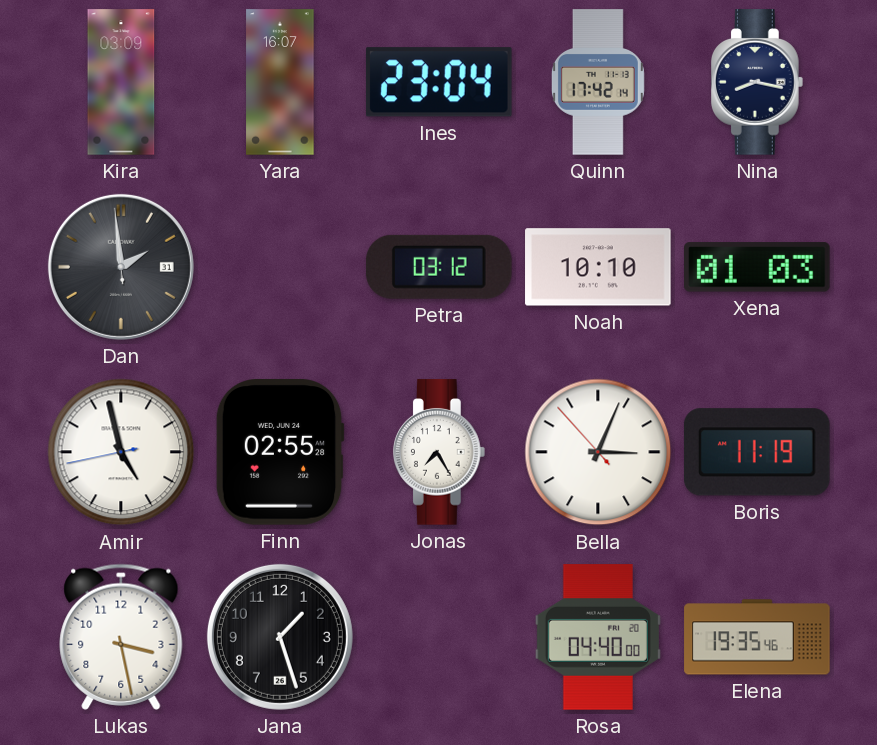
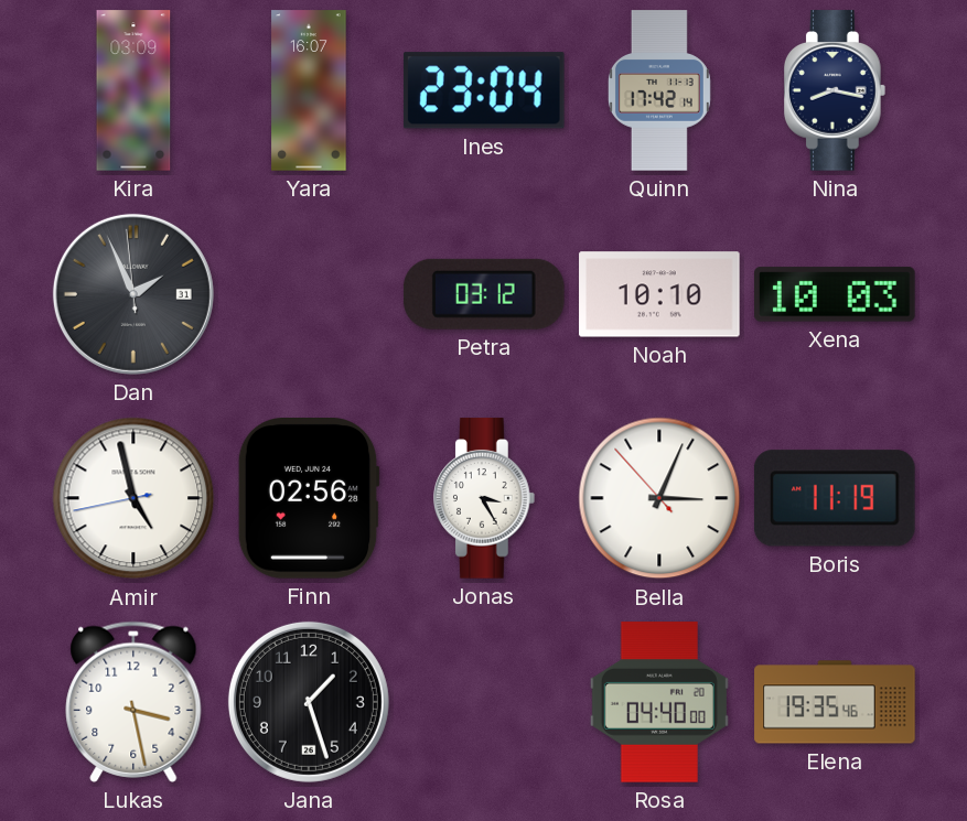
Dan: 1:58 -> 1:55
Xena: 01:03 -> 10:03
Finn: 02:55 -> 02:56
Jonas: 7:25 -> 3:25
